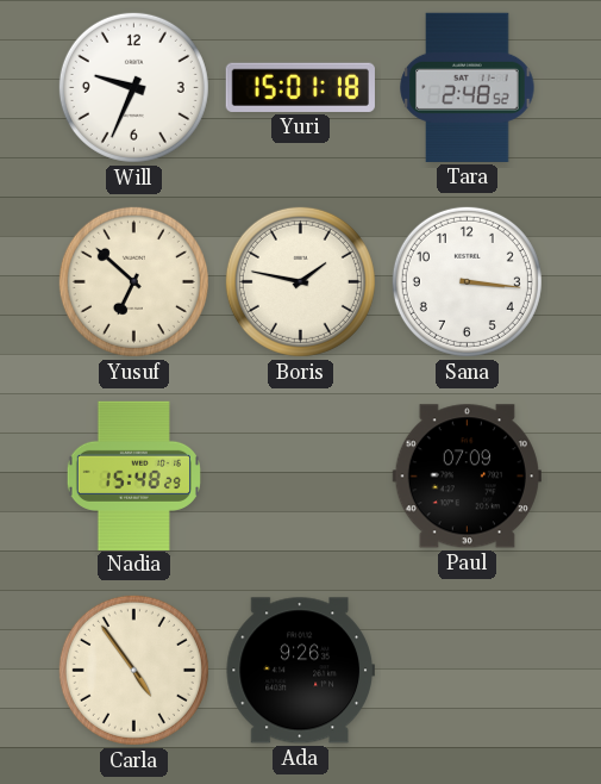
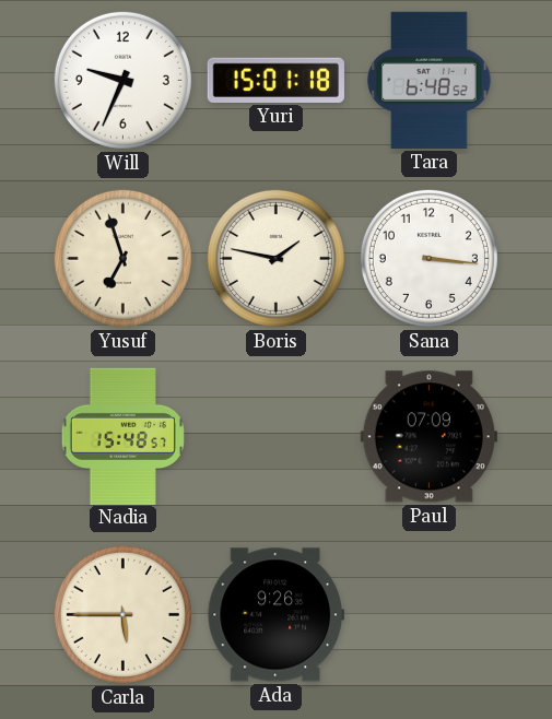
Tara: 2:48 -> 6:48
Yusuf: 6:52 -> 6:57
Nadia: 15:48:29 -> 15:48:57
Carla: 4:54 -> 5:45
